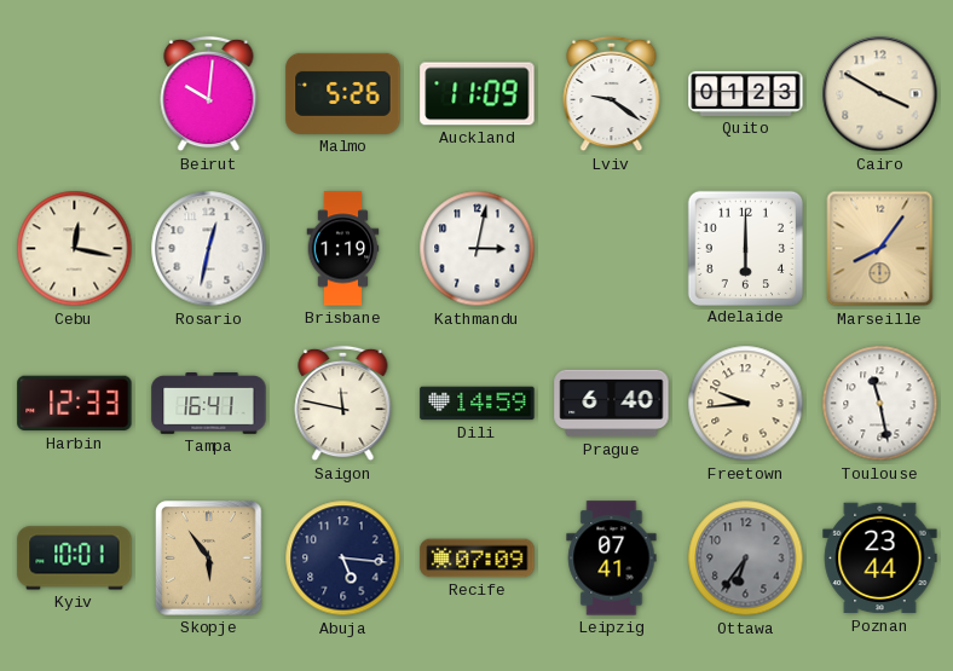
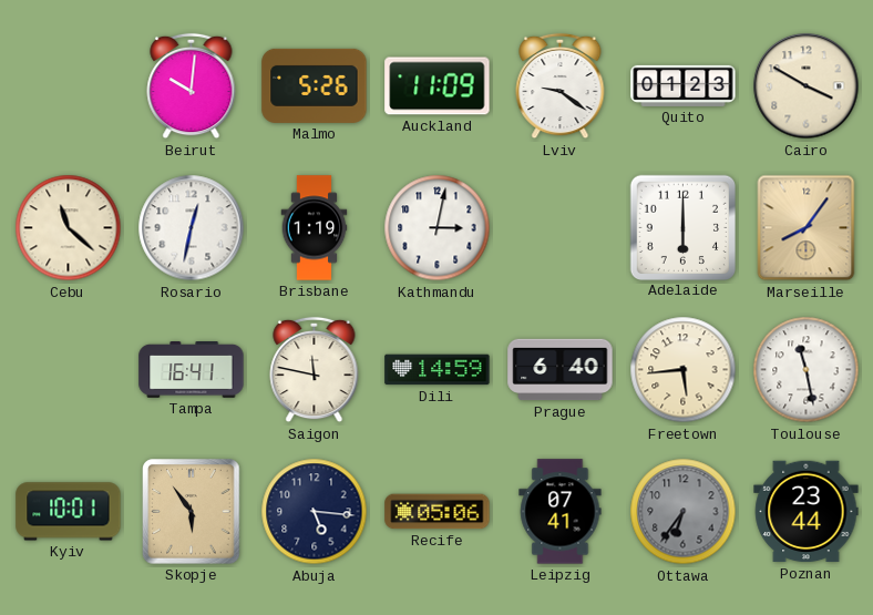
Cebu: 12:17 -> 11:22
Harbin: 12:33 -> none
Freetown: 9:44 -> 5:44
Recife: 07:09 -> 05:06
